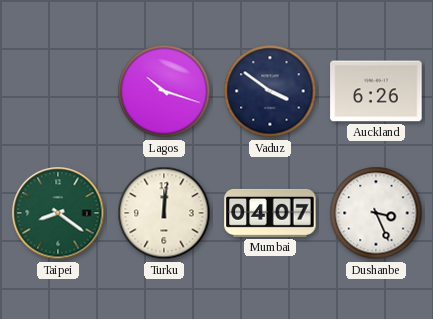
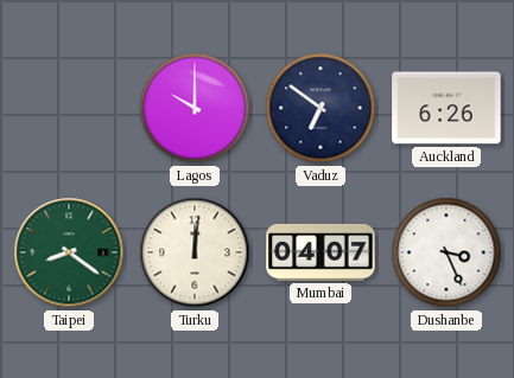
Lagos: 10:18 -> 10:00
Vaduz: 3:51 -> 6:51
